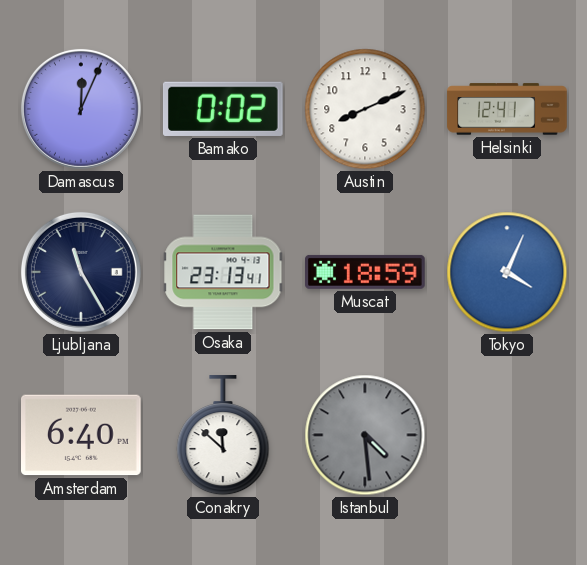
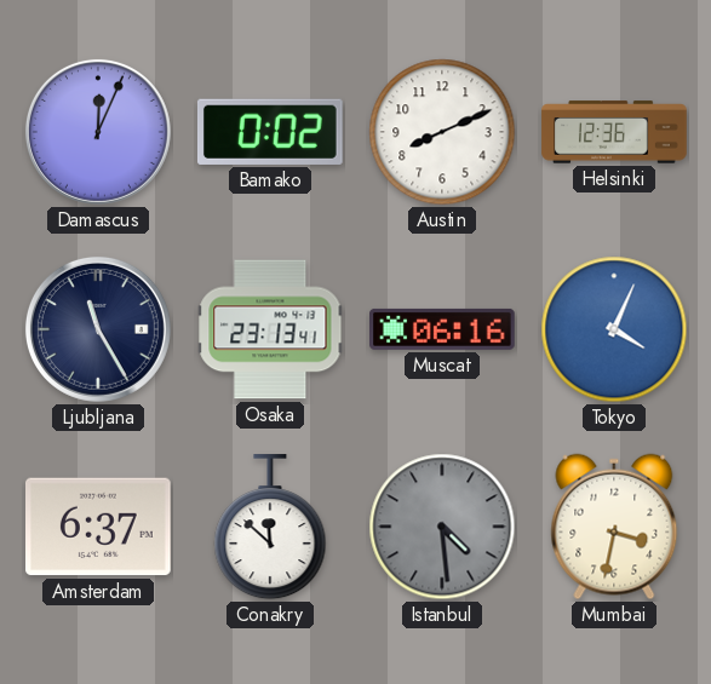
Helsinki: 12:41 -> 12:36
Muscat: 18:59 -> 06:16
Amsterdam: 6:40 -> 6:37
Mumbai: none -> 3:32
